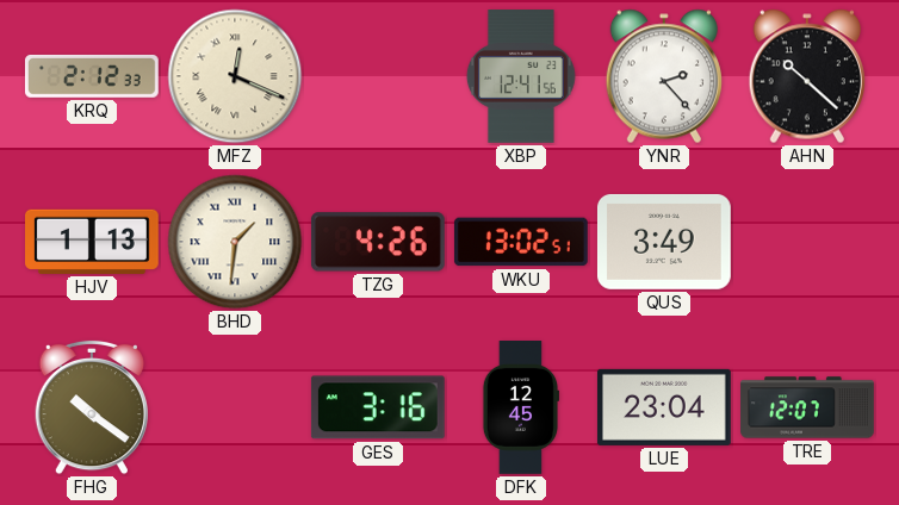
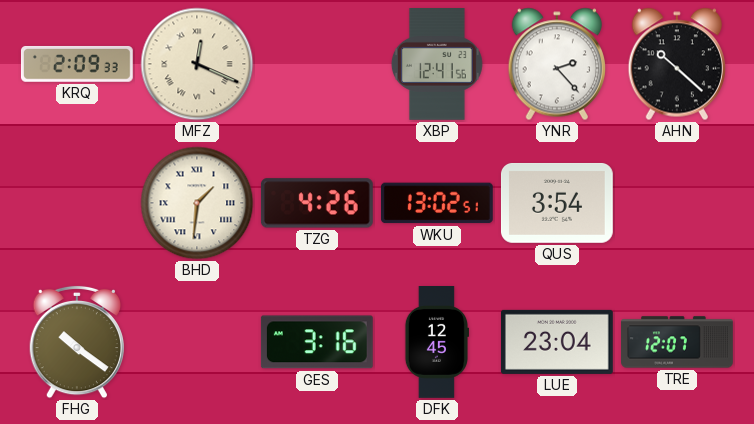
KRQ: 2:12 -> 2:09
HJV: 1:13 -> none
QUS: 3:49 -> 3:54
